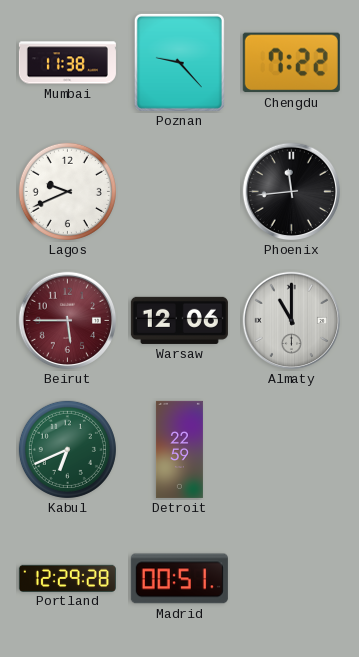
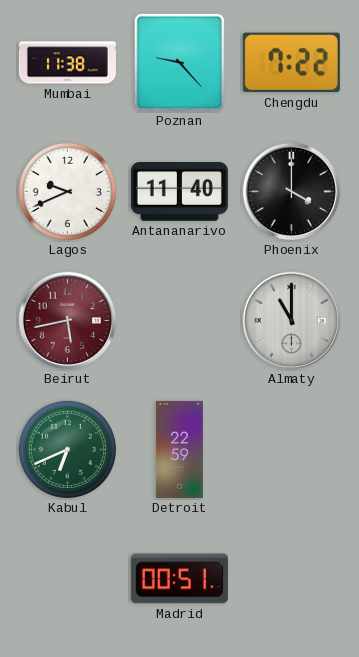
Antananarivo: none -> 11:40
Phoenix: 11:44 -> 4:00
Beirut: 5:45 -> 5:43
Warsaw: 12:06 -> none
Portland: 12:29 -> none
